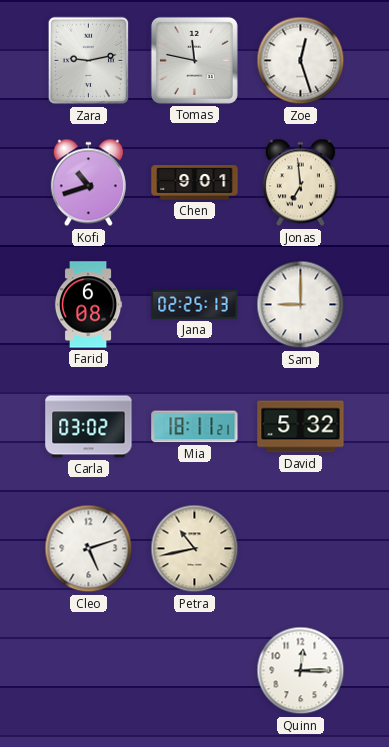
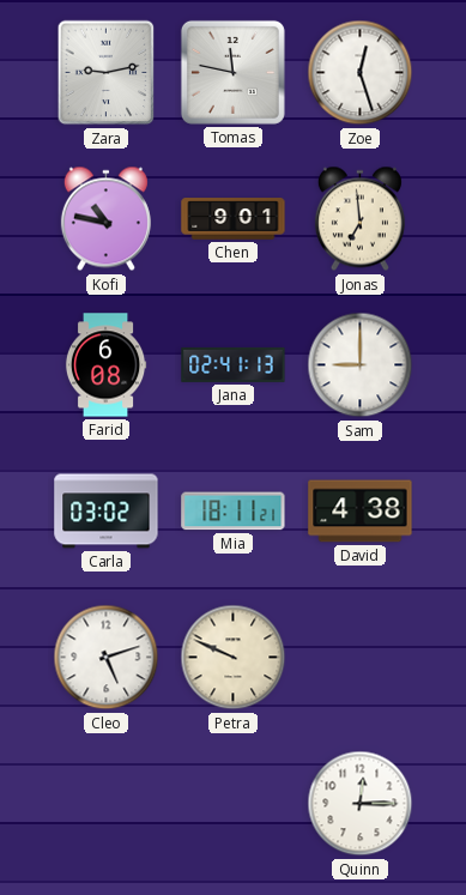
Kofi: 10:42 -> 10:47
Jana: 02:25 -> 02:41
David: 5:32 -> 4:38
Petra: 10:43 -> 9:49
